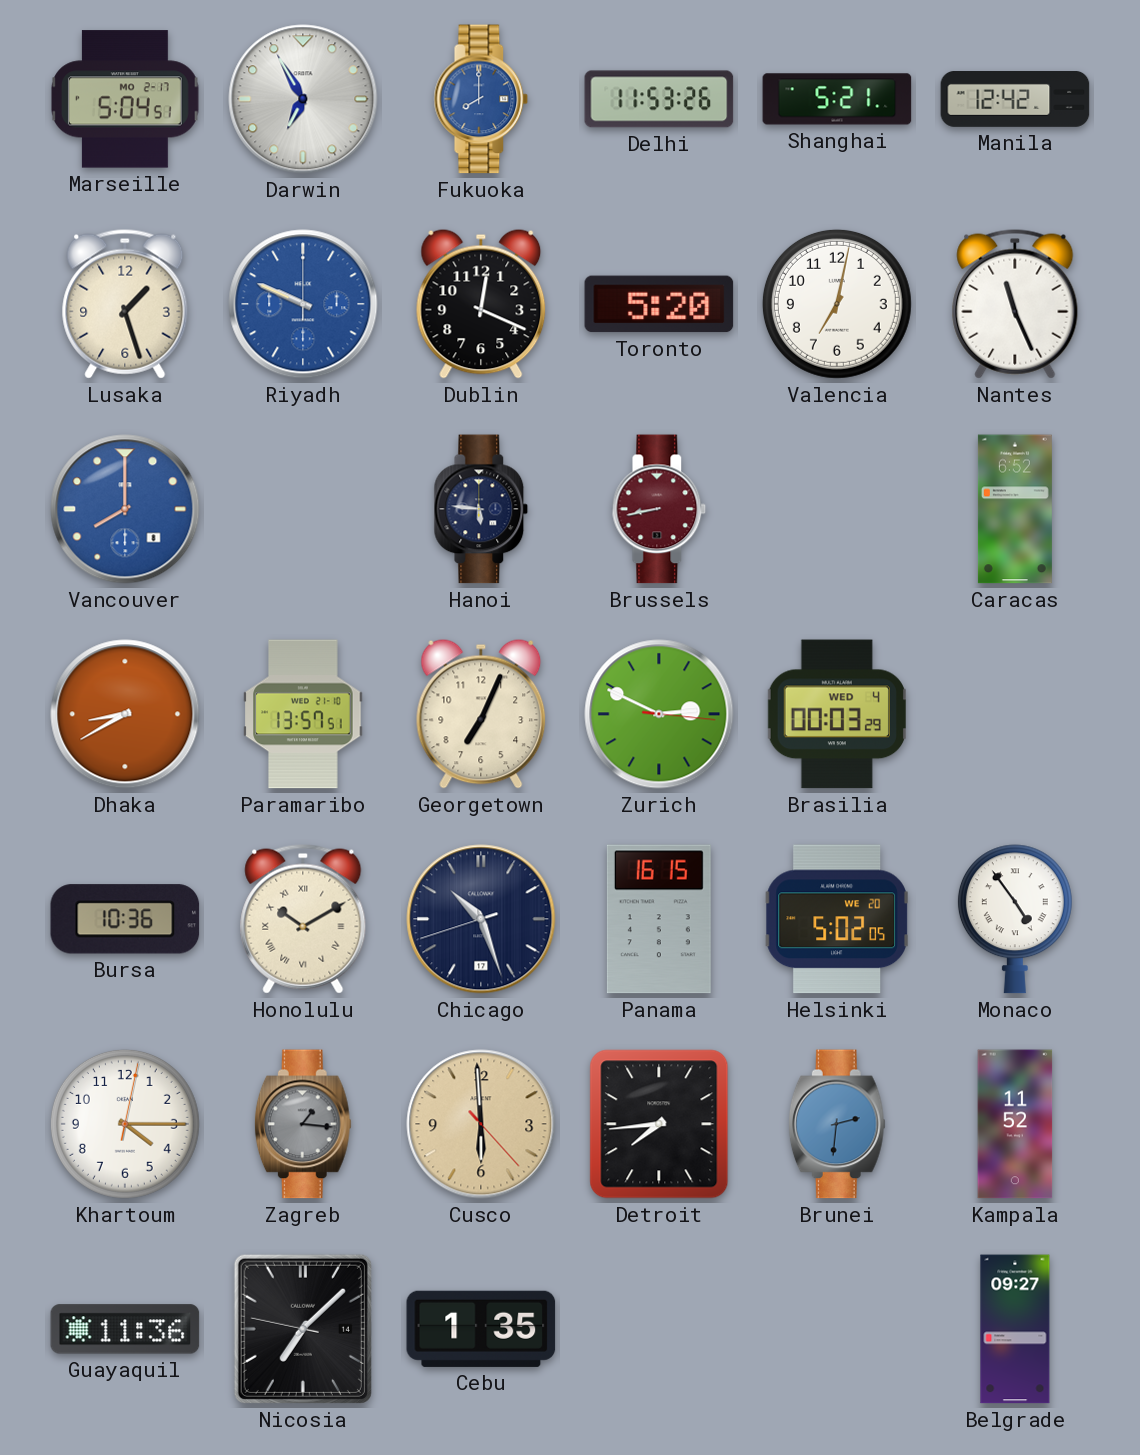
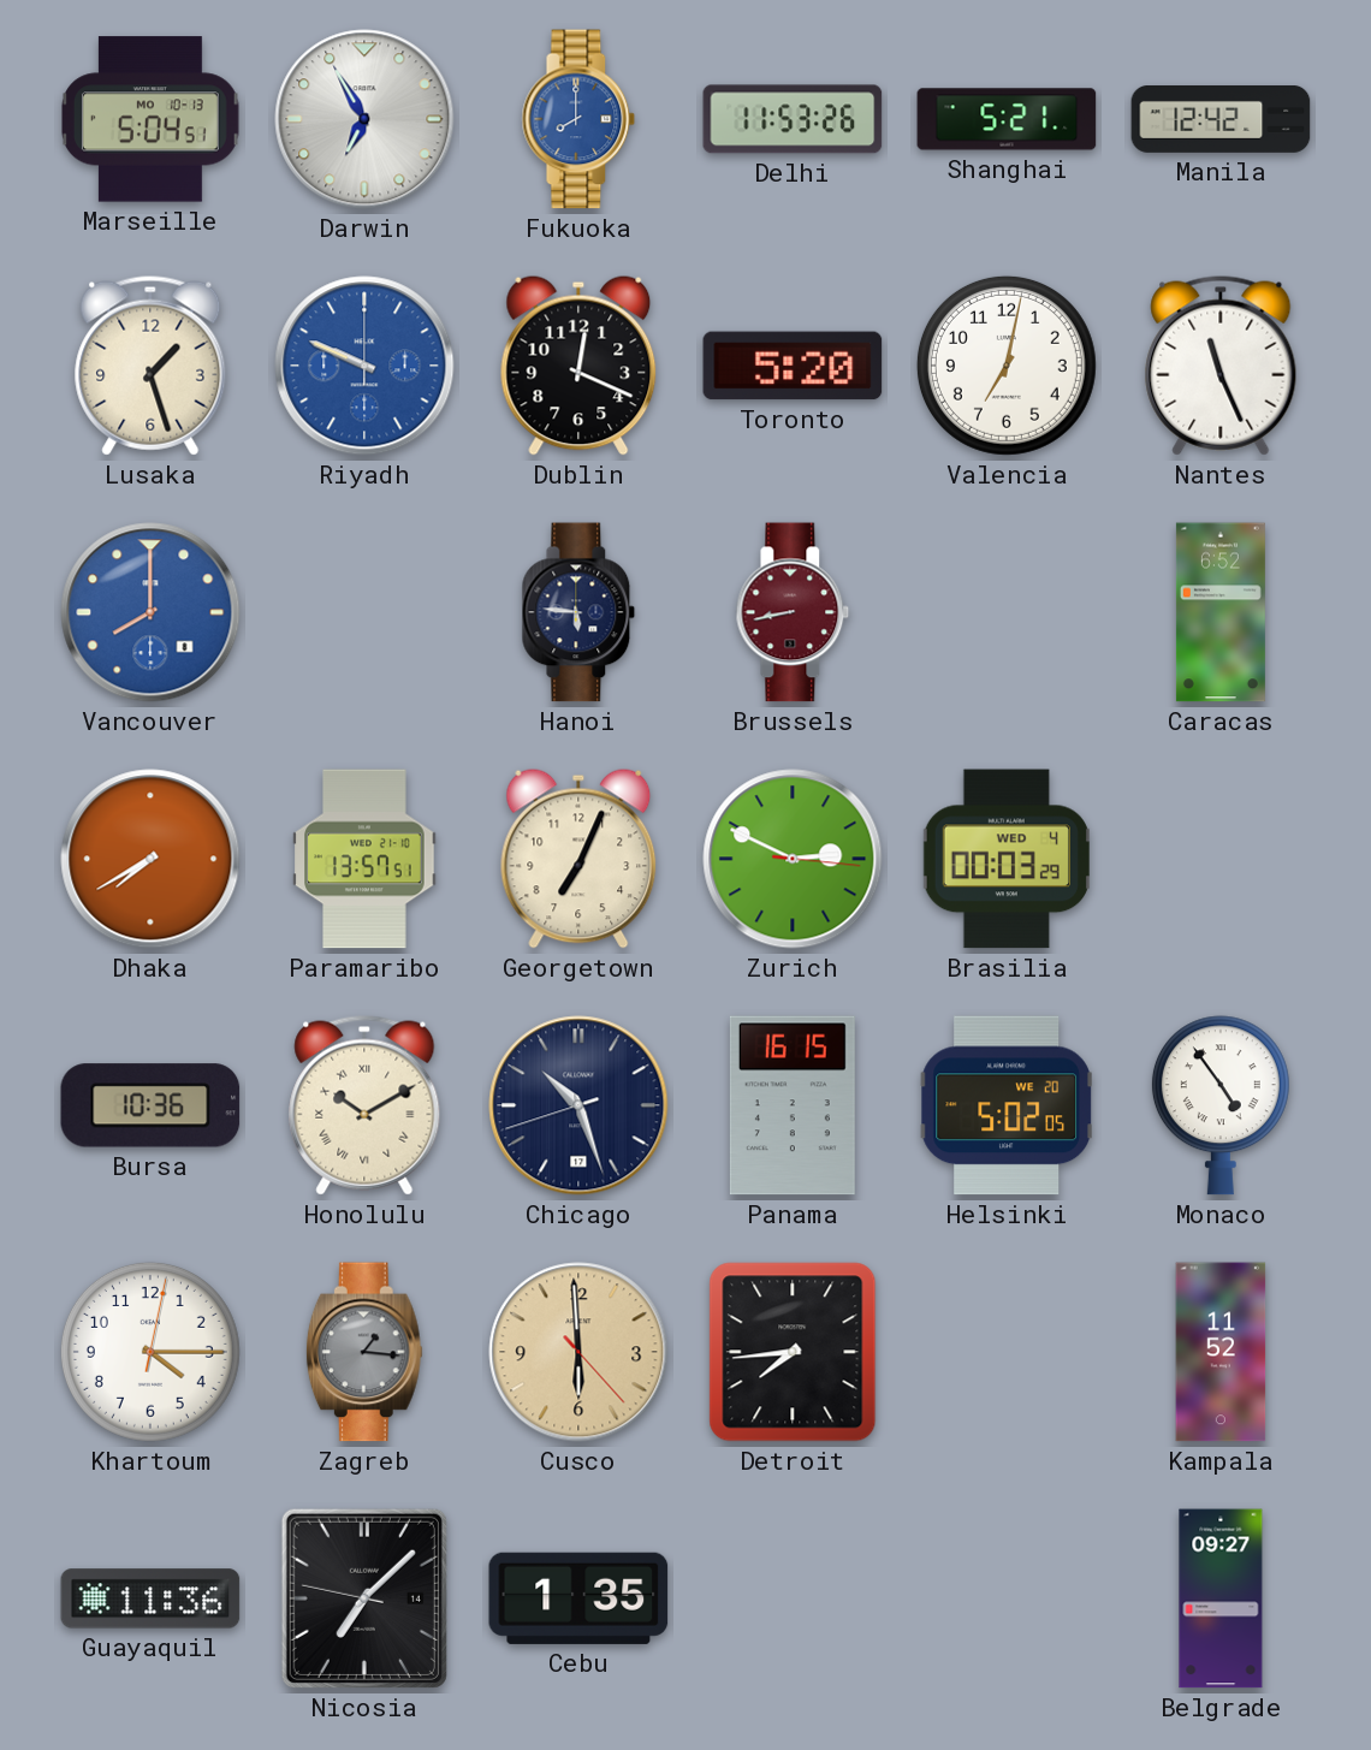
Marseille date: MO 2-17 -> MO 10-13
Dhaka: 8:40 -> 7:40
Brunei: 2:31 -> none
